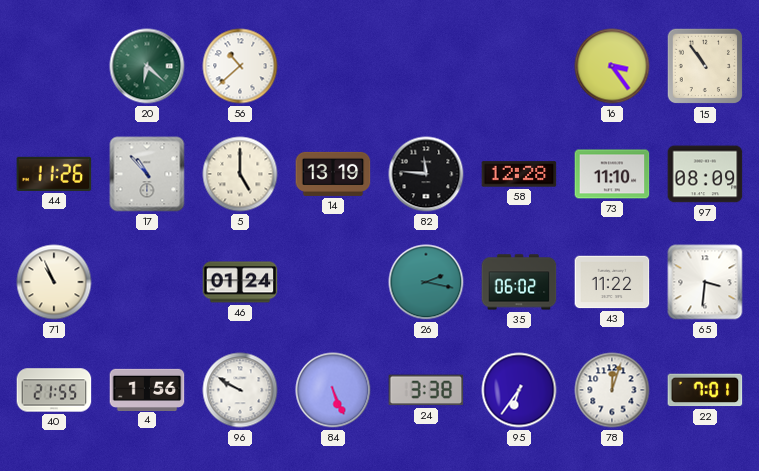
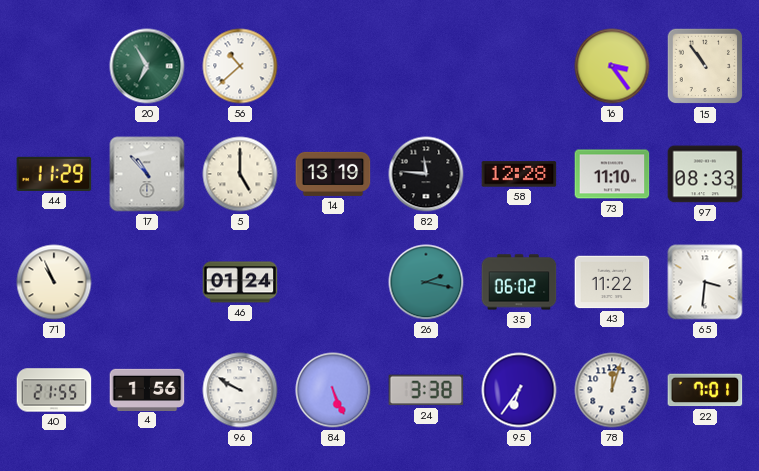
20: 6:22 -> 6:55
44: 11:26 -> 11:29
97: 08:09 -> 08:33
